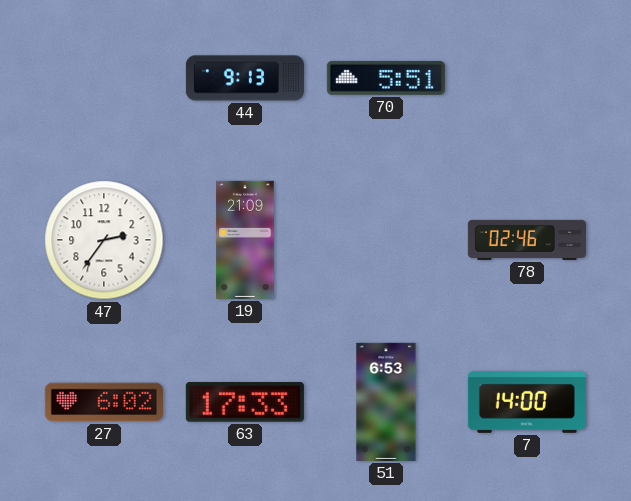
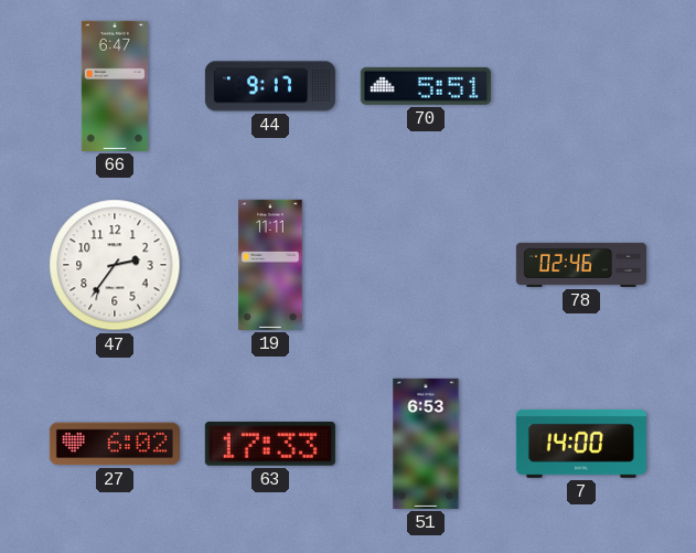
66: none -> 6:47
44: 9:13 -> 9:17
19: 21:09 -> 11:11
